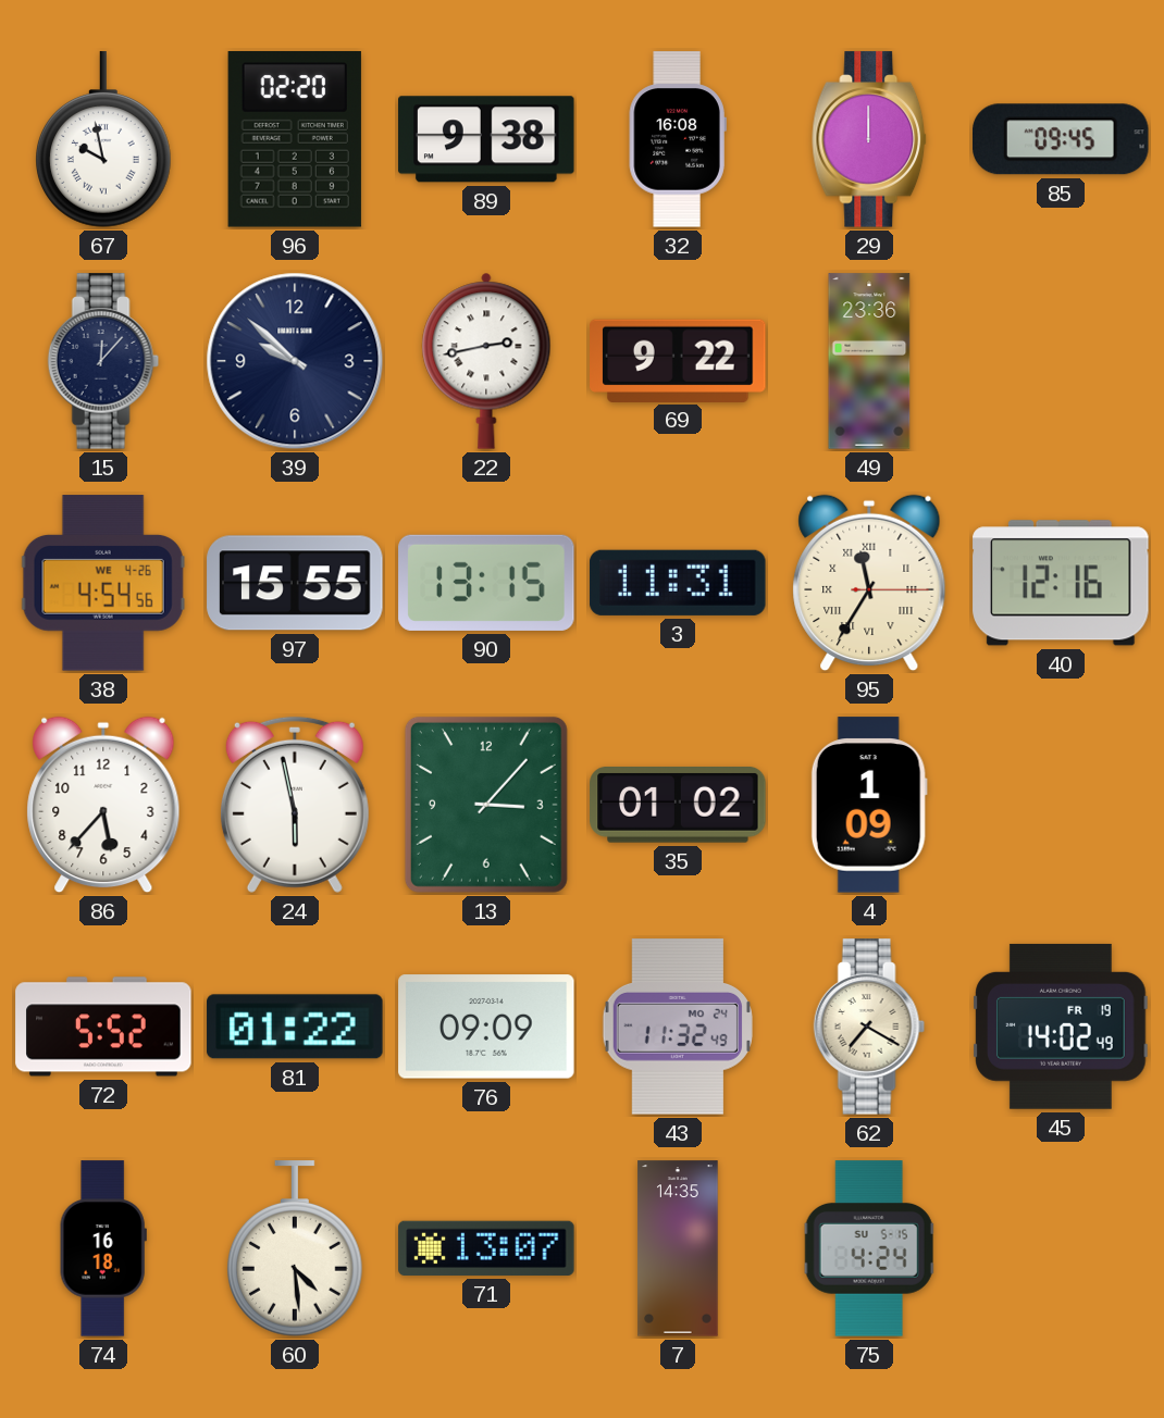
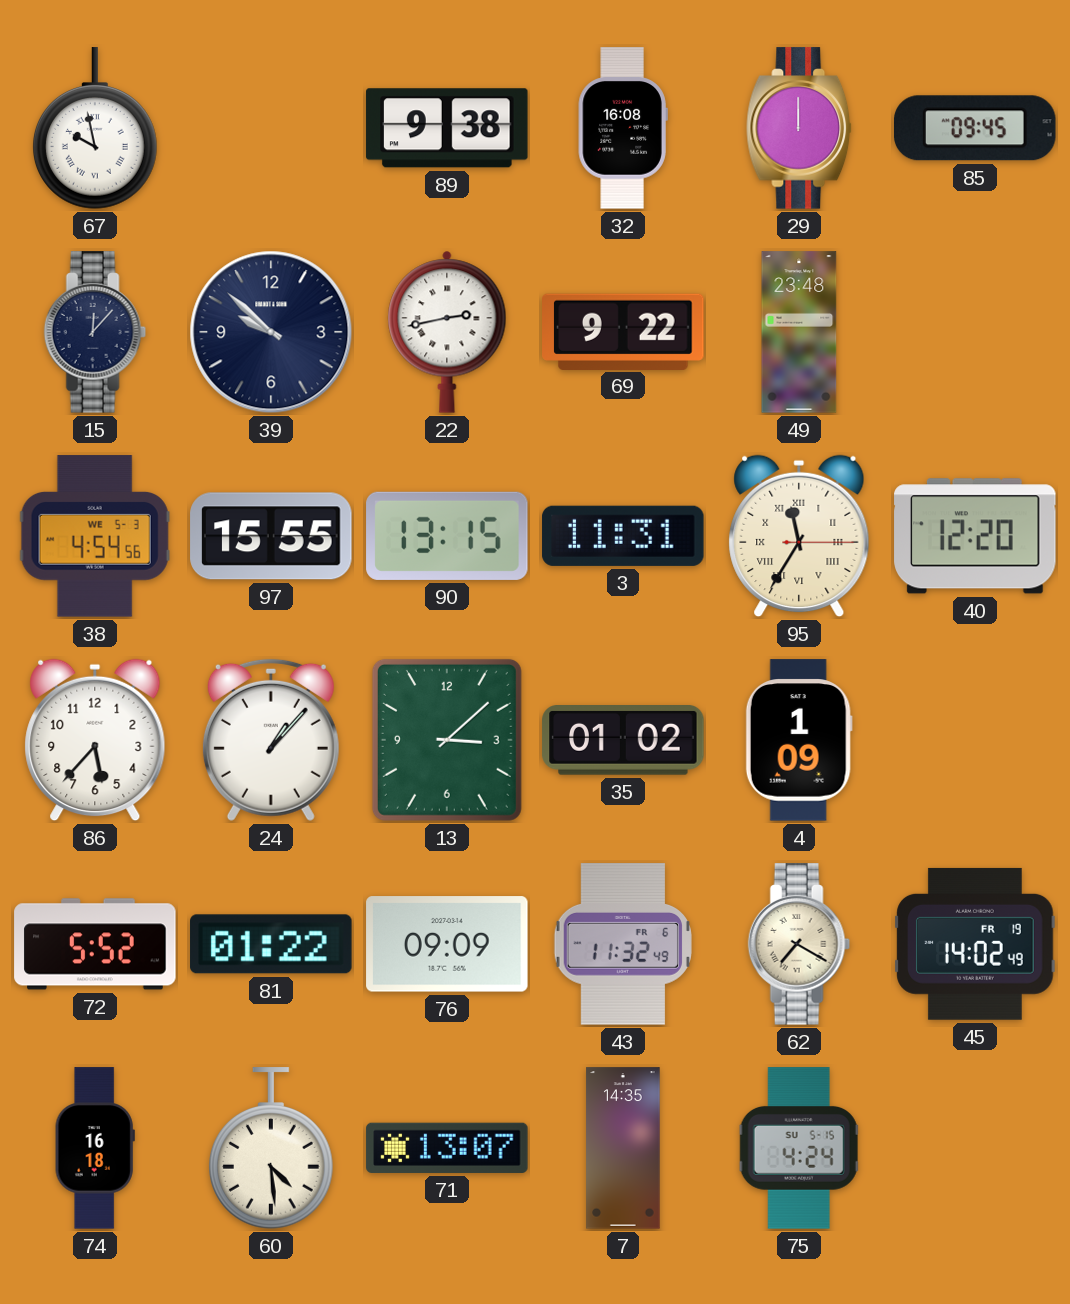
96: 02:20 -> none
49: 23:36 -> 23:48
38 date: WE 4-26 -> WE 5-3
40: 12:16 -> 12:20
24: 5:58 -> 1:07
13: 3:07 -> 3:08
43 date: MO 24 -> FR 6
